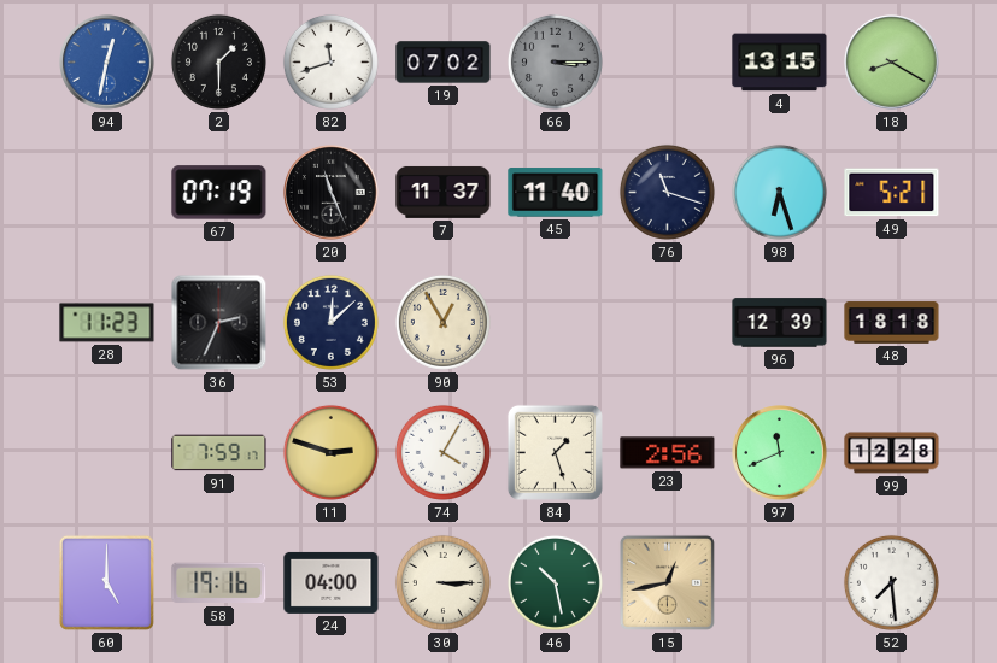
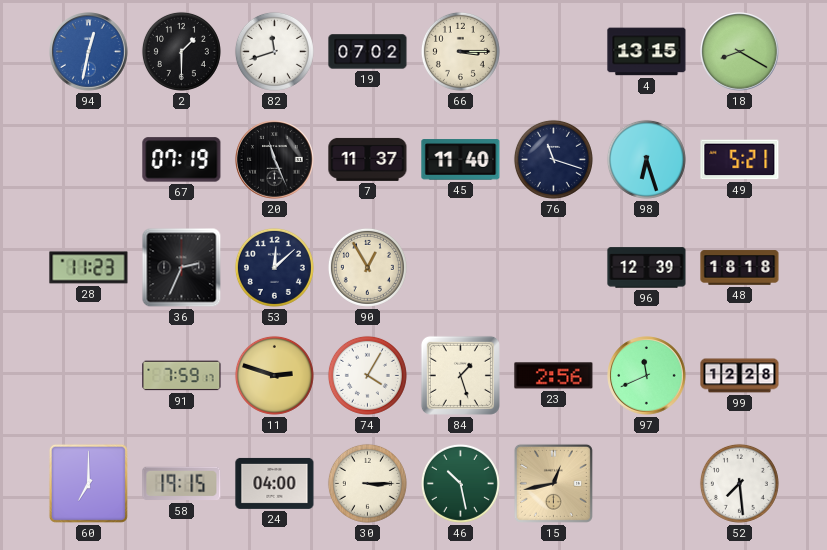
66 dial: grey -> cream
60: 5:00 -> 7:00
58: 19:16 -> 19:15
